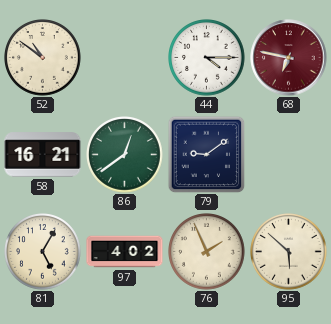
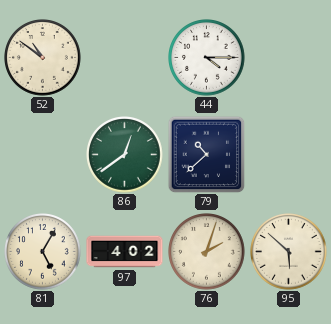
68: 6:47 -> none
58: 16:21 -> none
79: 9:09 -> 10:38
76: 1:56 -> 2:03
